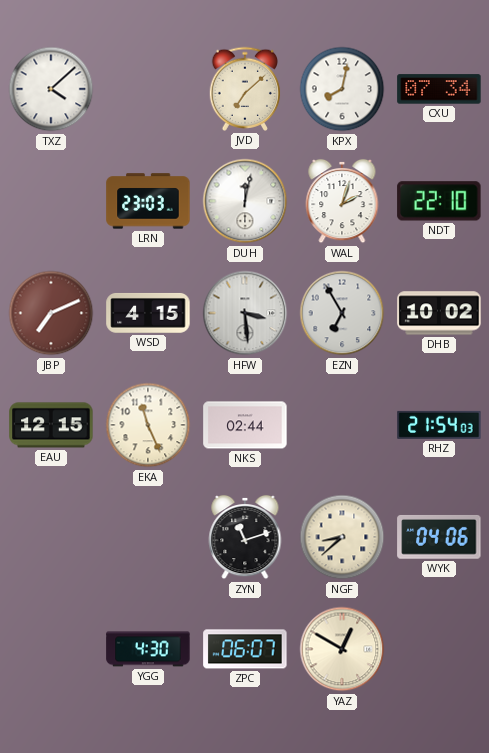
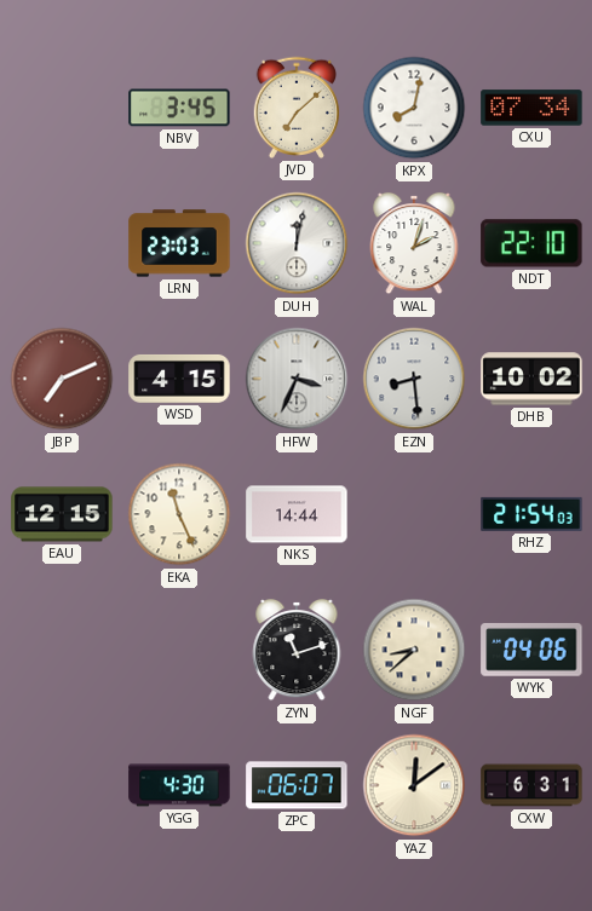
TXZ: 4:08 -> none
NBV: none -> 3:45
HFW: 3:29 -> 3:34
EZN: 6:55 -> 8:29
NKS: 02:44 -> 14:44
YAZ: 12:50 -> 12:09
CXW: none -> 6:31
